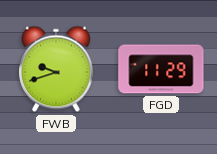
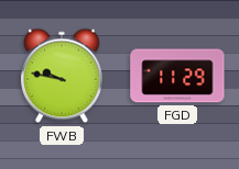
FWB: 9:42 -> 9:47
